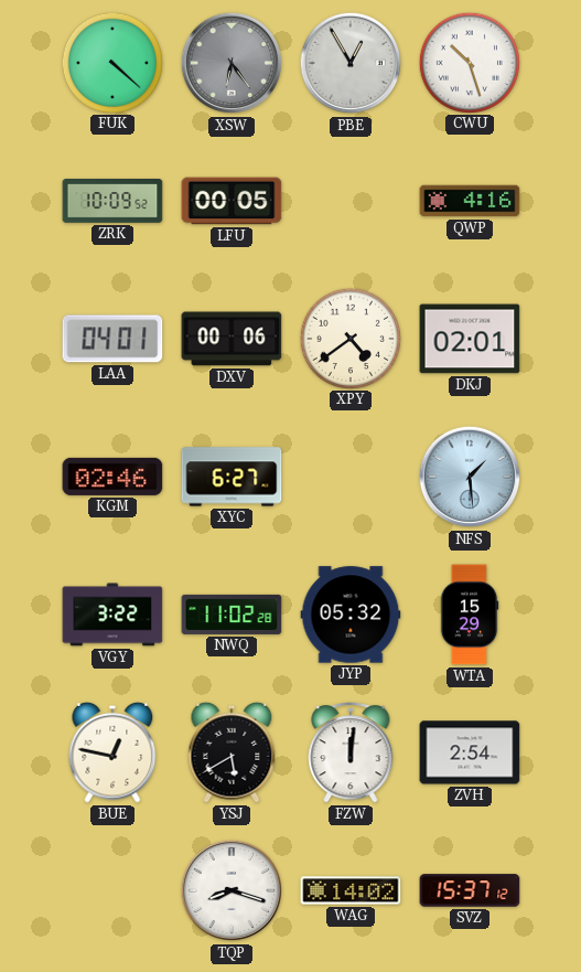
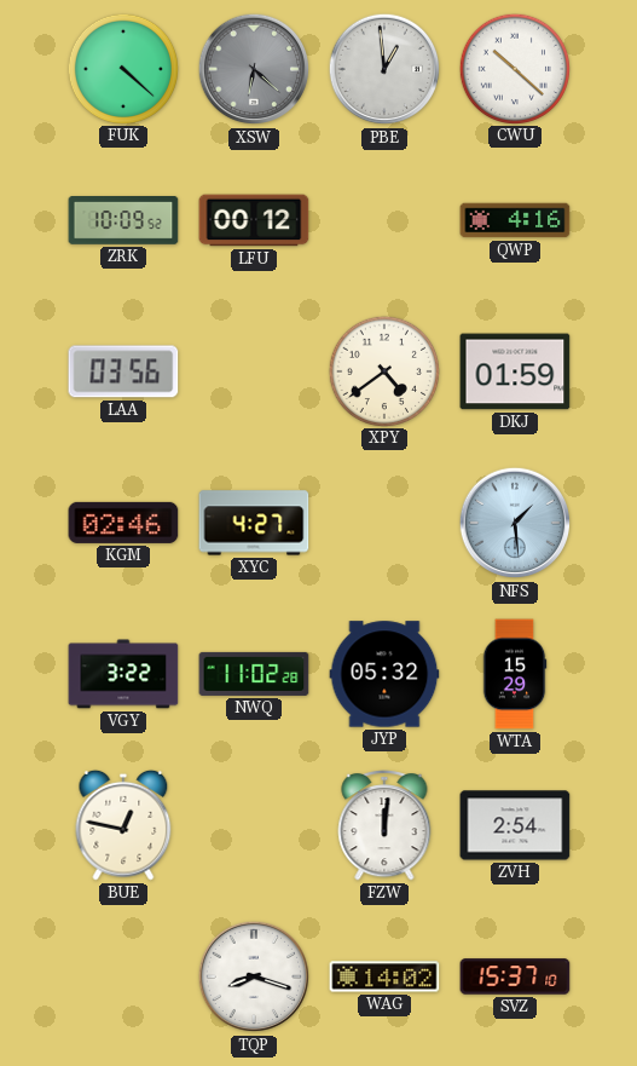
XSW: 6:24 -> 6:22
PBE: 12:55 -> 12:59
CWU: 10:27 -> 10:22
LFU: 00:05 -> 00:12
LAA: 04:01 -> 03:56
DXV: 00:06 -> none
DKJ: 02:01 -> 01:59
XYC: 6:27 -> 4:27
YSJ: 5:40 -> none
SVZ: 15:37:12 -> 15:37:10
